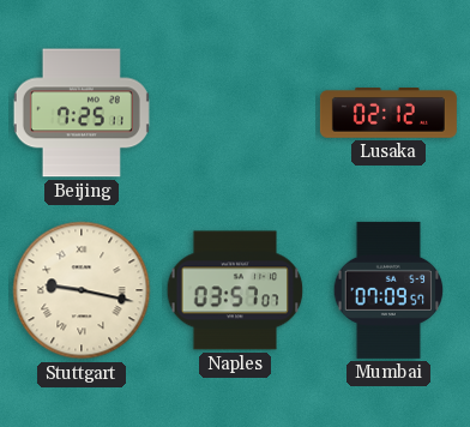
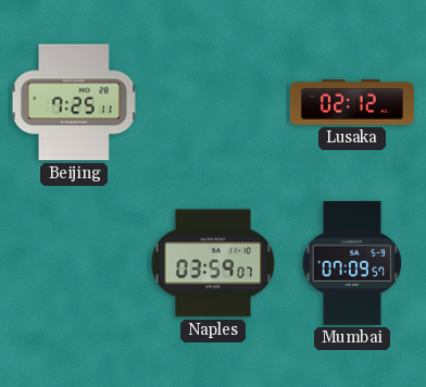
Stuttgart: 9:17 -> none
Naples: 03:57 -> 03:59
